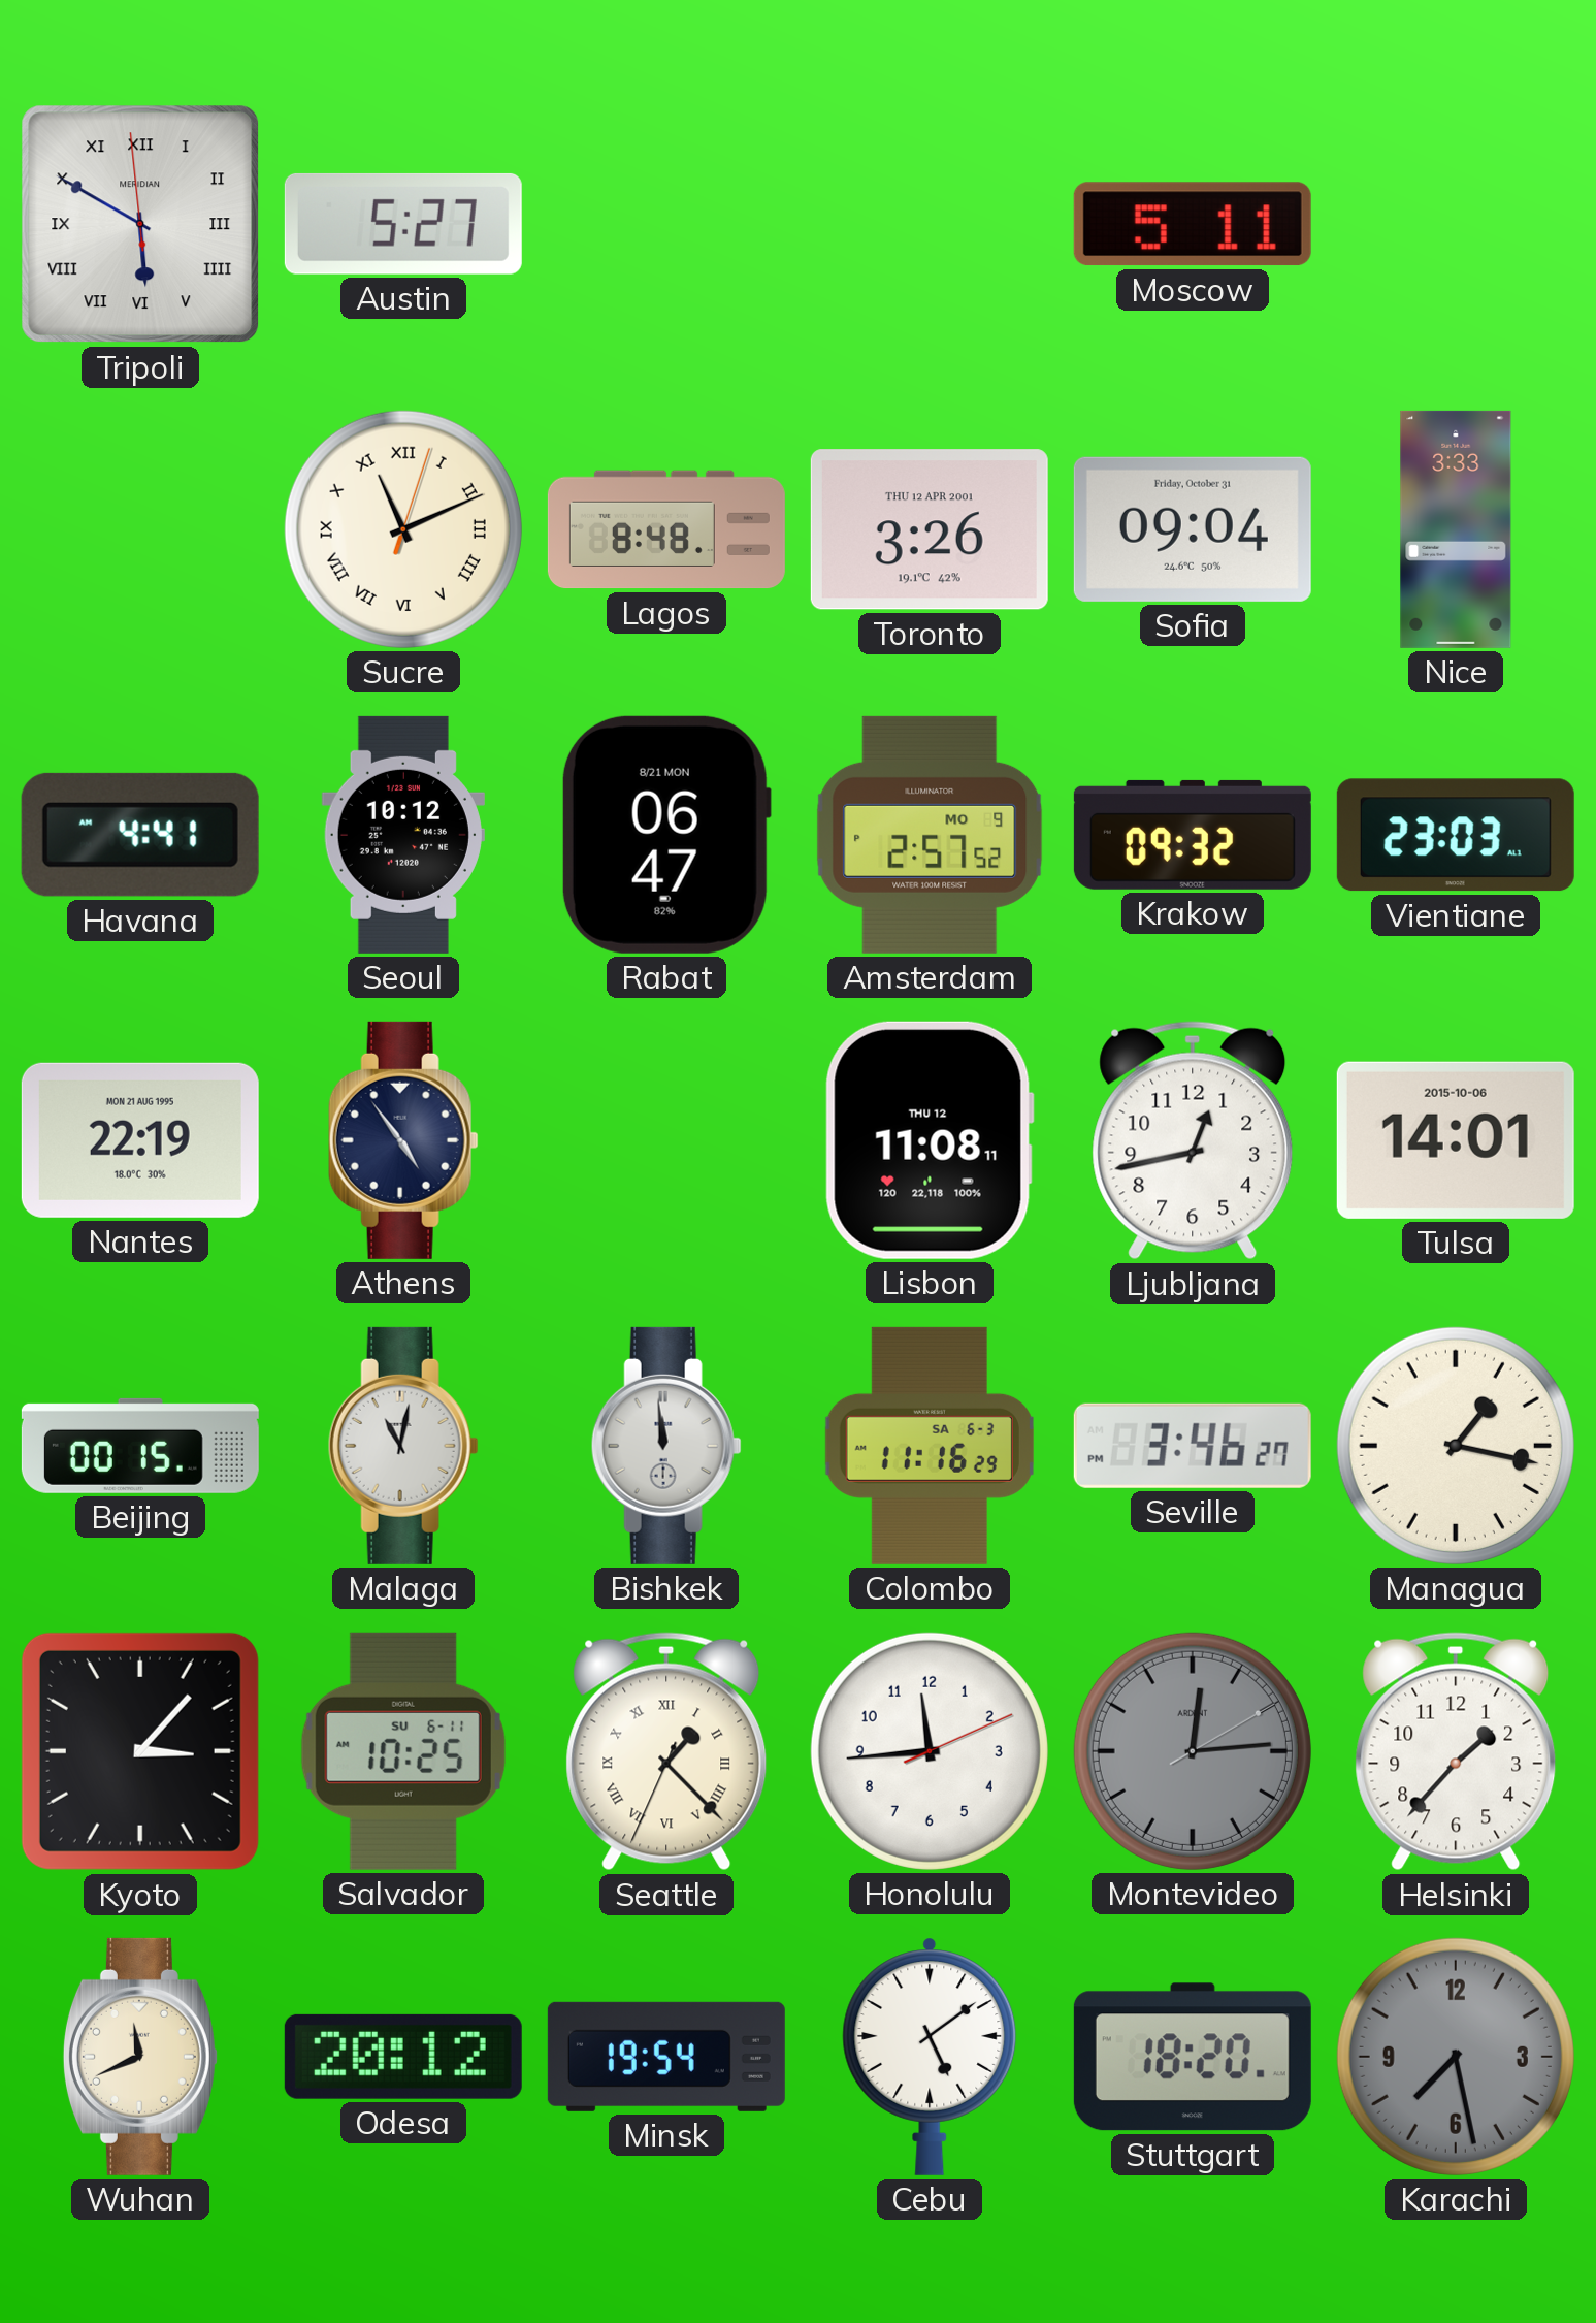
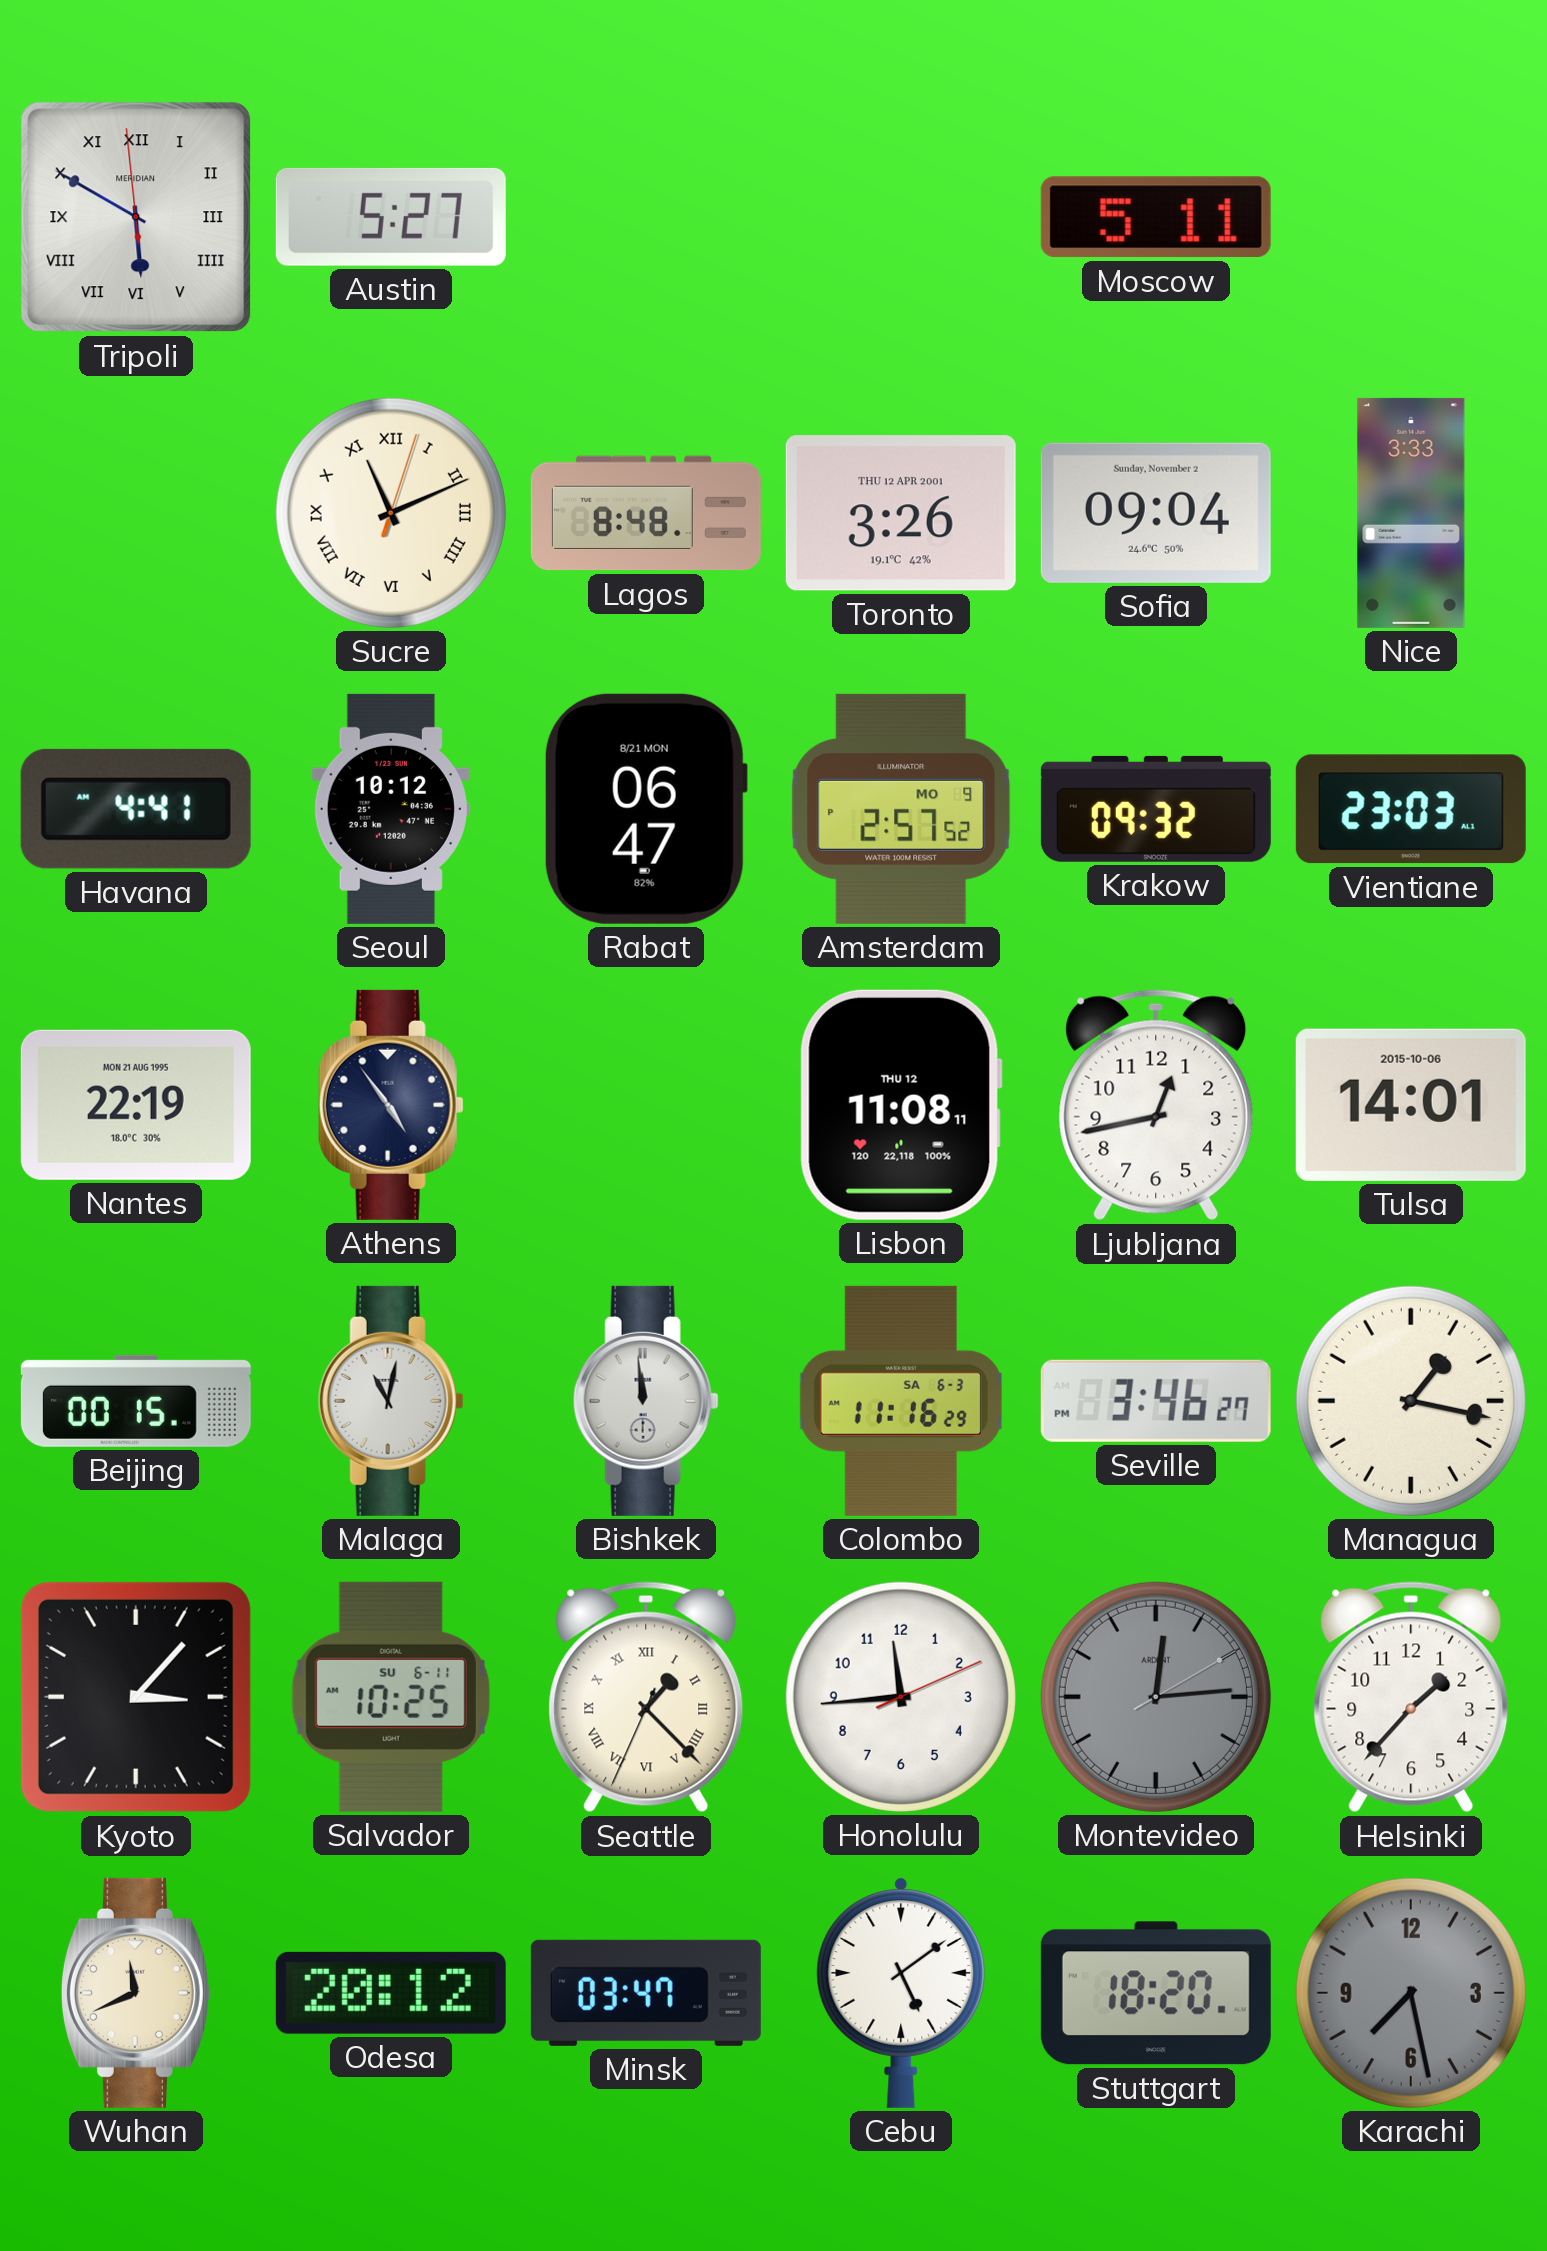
Sofia date: Friday, October 31 -> Sunday, November 2
Minsk: 19:54 -> 03:47
